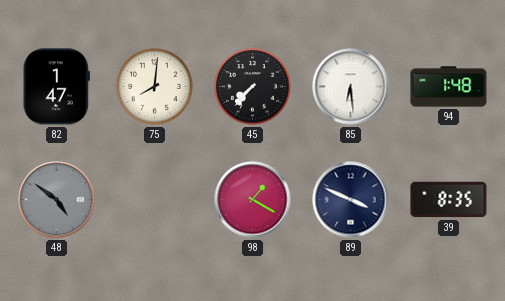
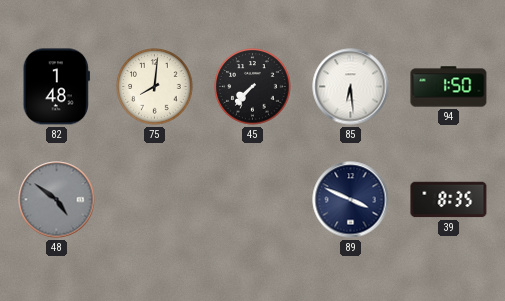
82: 1:47 -> 1:48
94: 1:48 -> 1:50
98: 1:20 -> none
